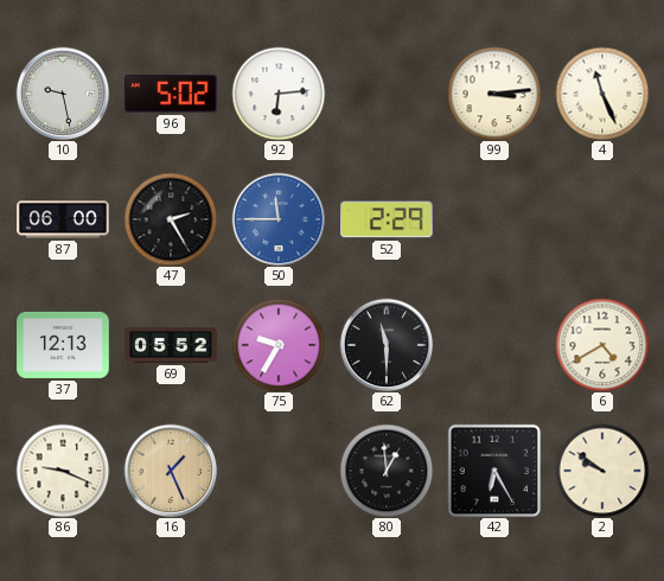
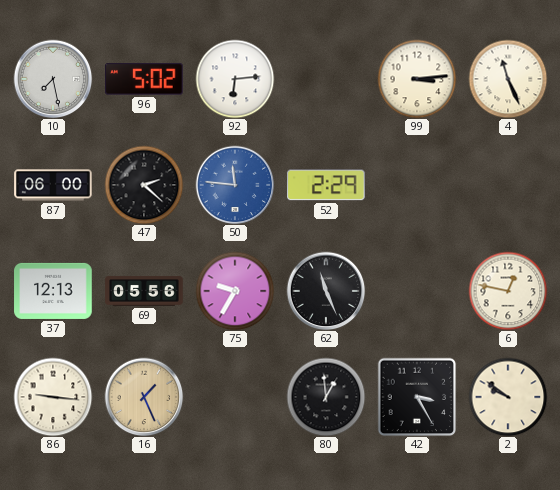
10: 9:28 -> 7:28
47: 2:25 -> 2:22
50: 11:45 -> 11:46
69: 05:52 -> 05:56
62: 11:30 -> 11:26
6: 4:40 -> 12:47
86: 9:19 -> 9:16
42: 6:25 -> 3:25
